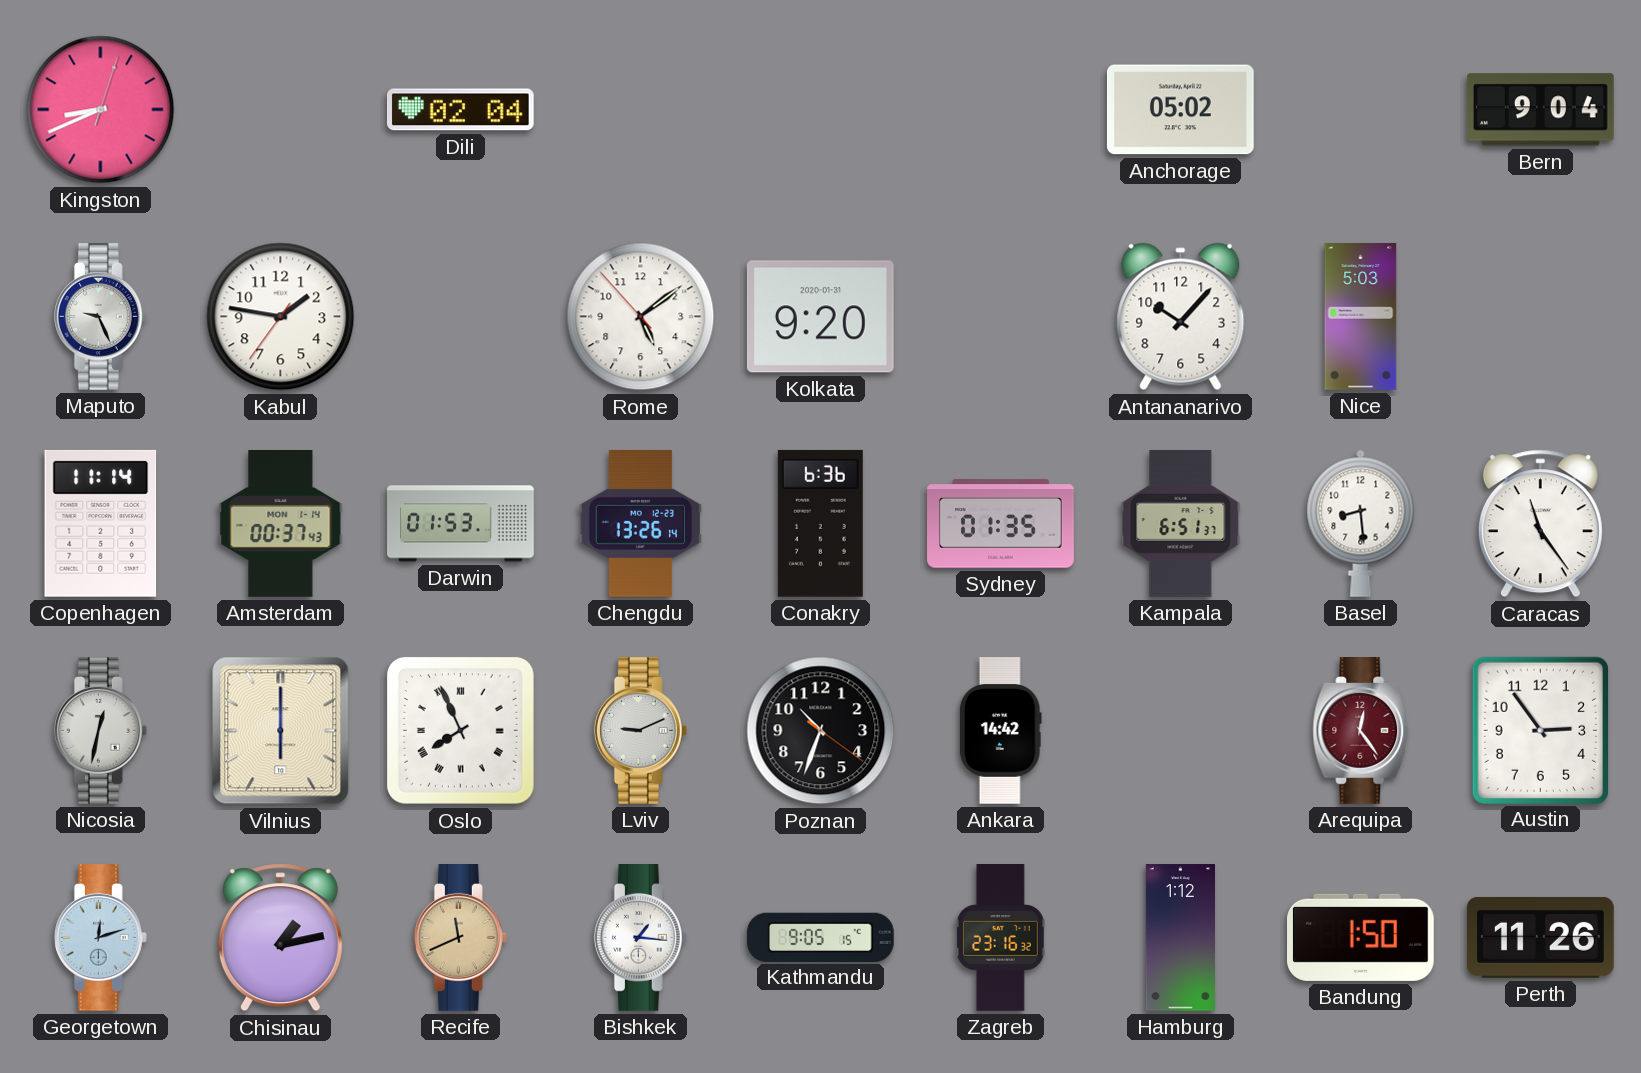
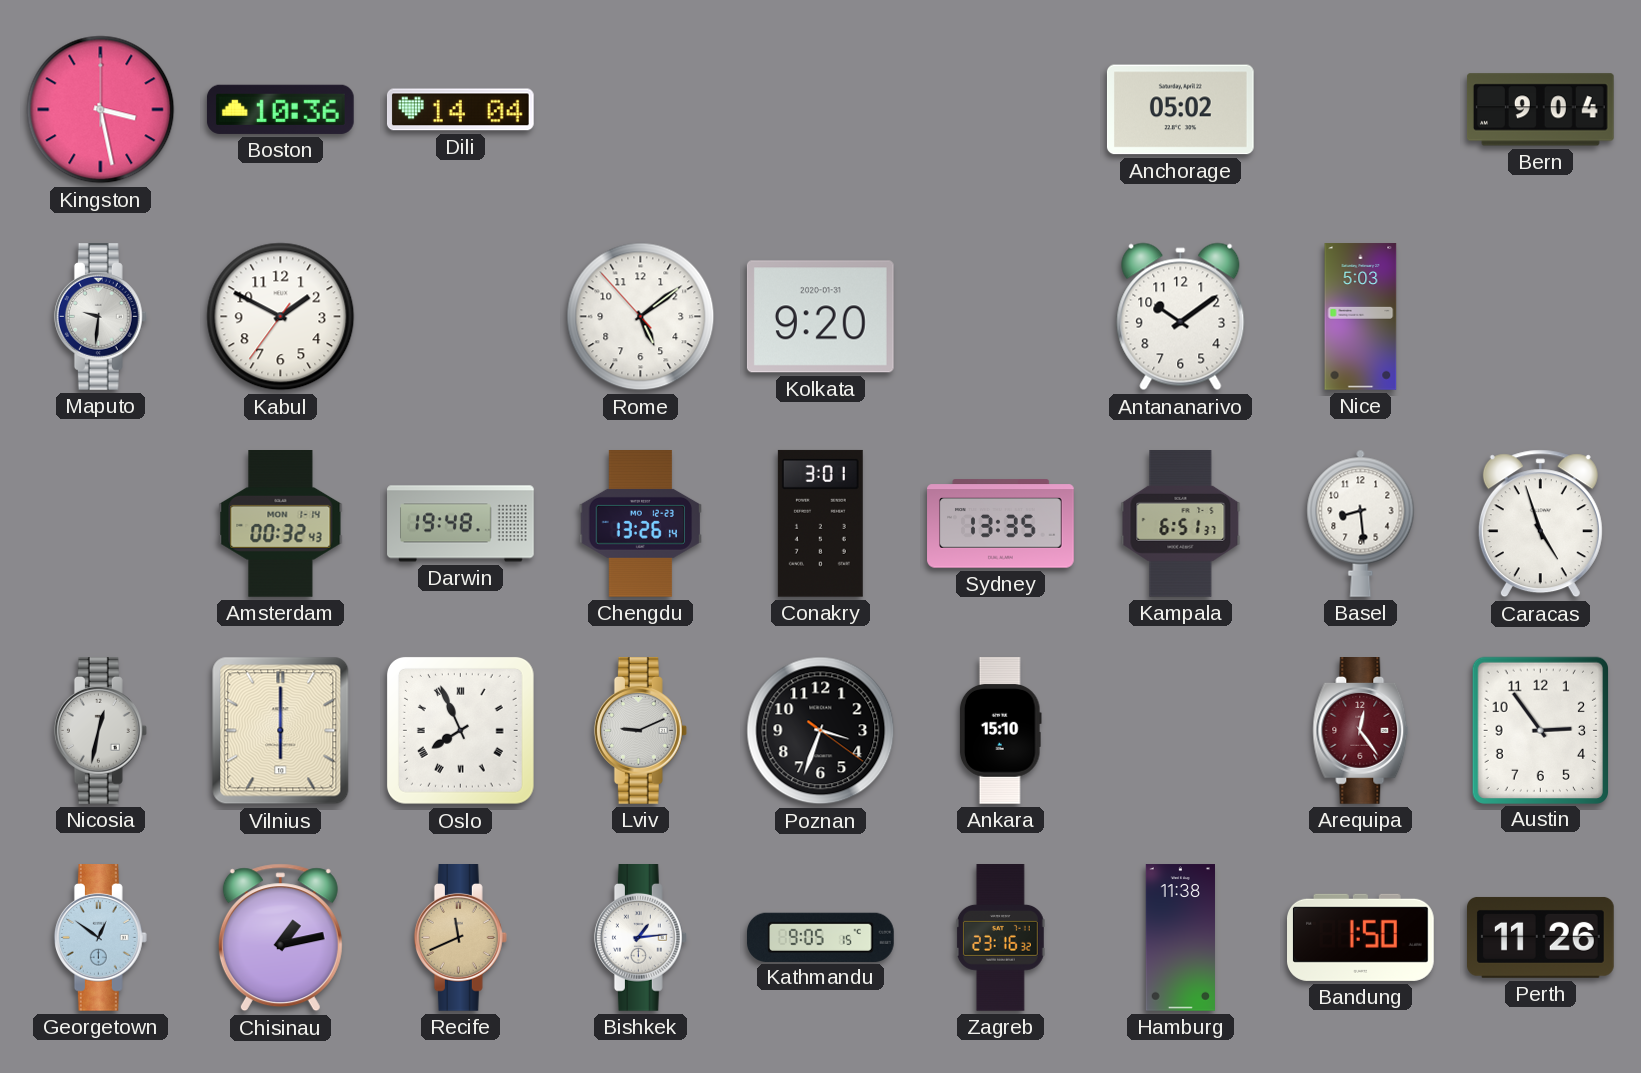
Kingston: 8:41 -> 3:28
Boston: none -> 10:36
Dili: 02:04 -> 14:04
Maputo: 9:26 -> 9:31
Kabul: 1:46 -> 1:49
Antananarivo: 10:07 -> 10:09
Copenhagen: 11:14 -> none
Amsterdam: 00:37 -> 00:32
Darwin: 01:53 -> 19:48
Conakry: 6:36 -> 3:01
Sydney: 01:35 -> 13:35
Caracas: 11:24 -> 4:57
Poznan: 10:33 -> 3:33
Ankara: 14:42 -> 15:10
Georgetown: 12:12 -> 12:51
Bishkek: 1:16 -> 1:14
Hamburg: 1:12 -> 11:38
